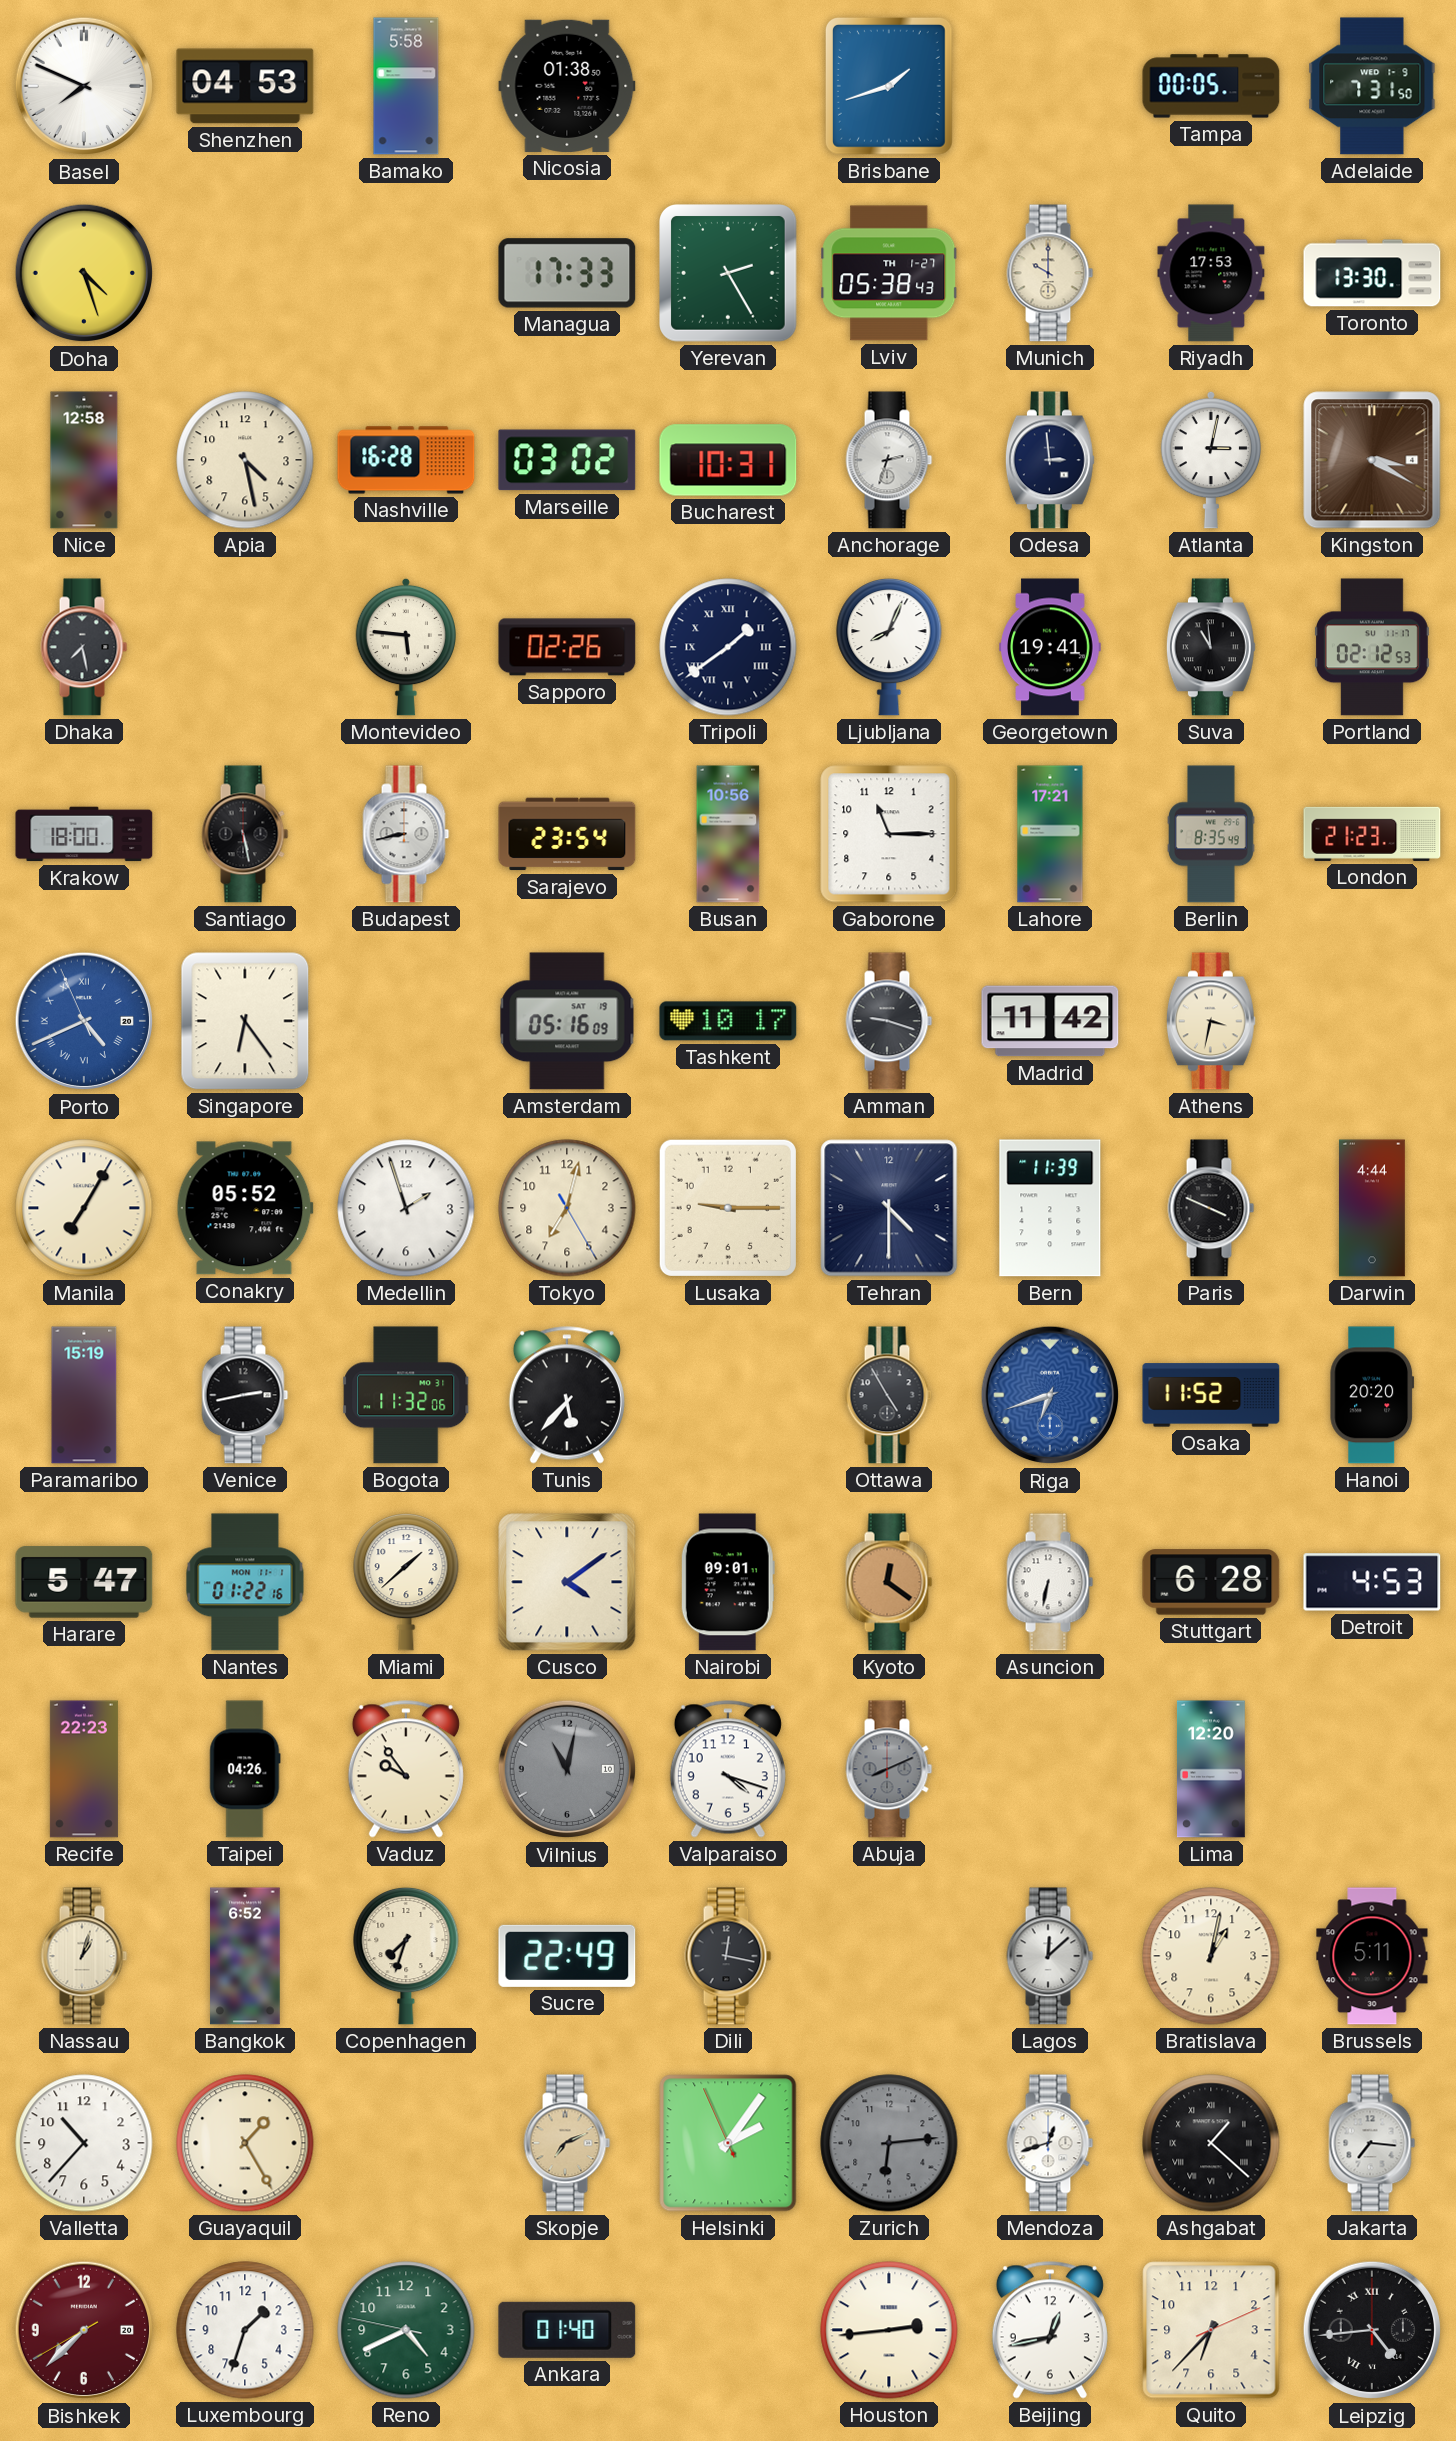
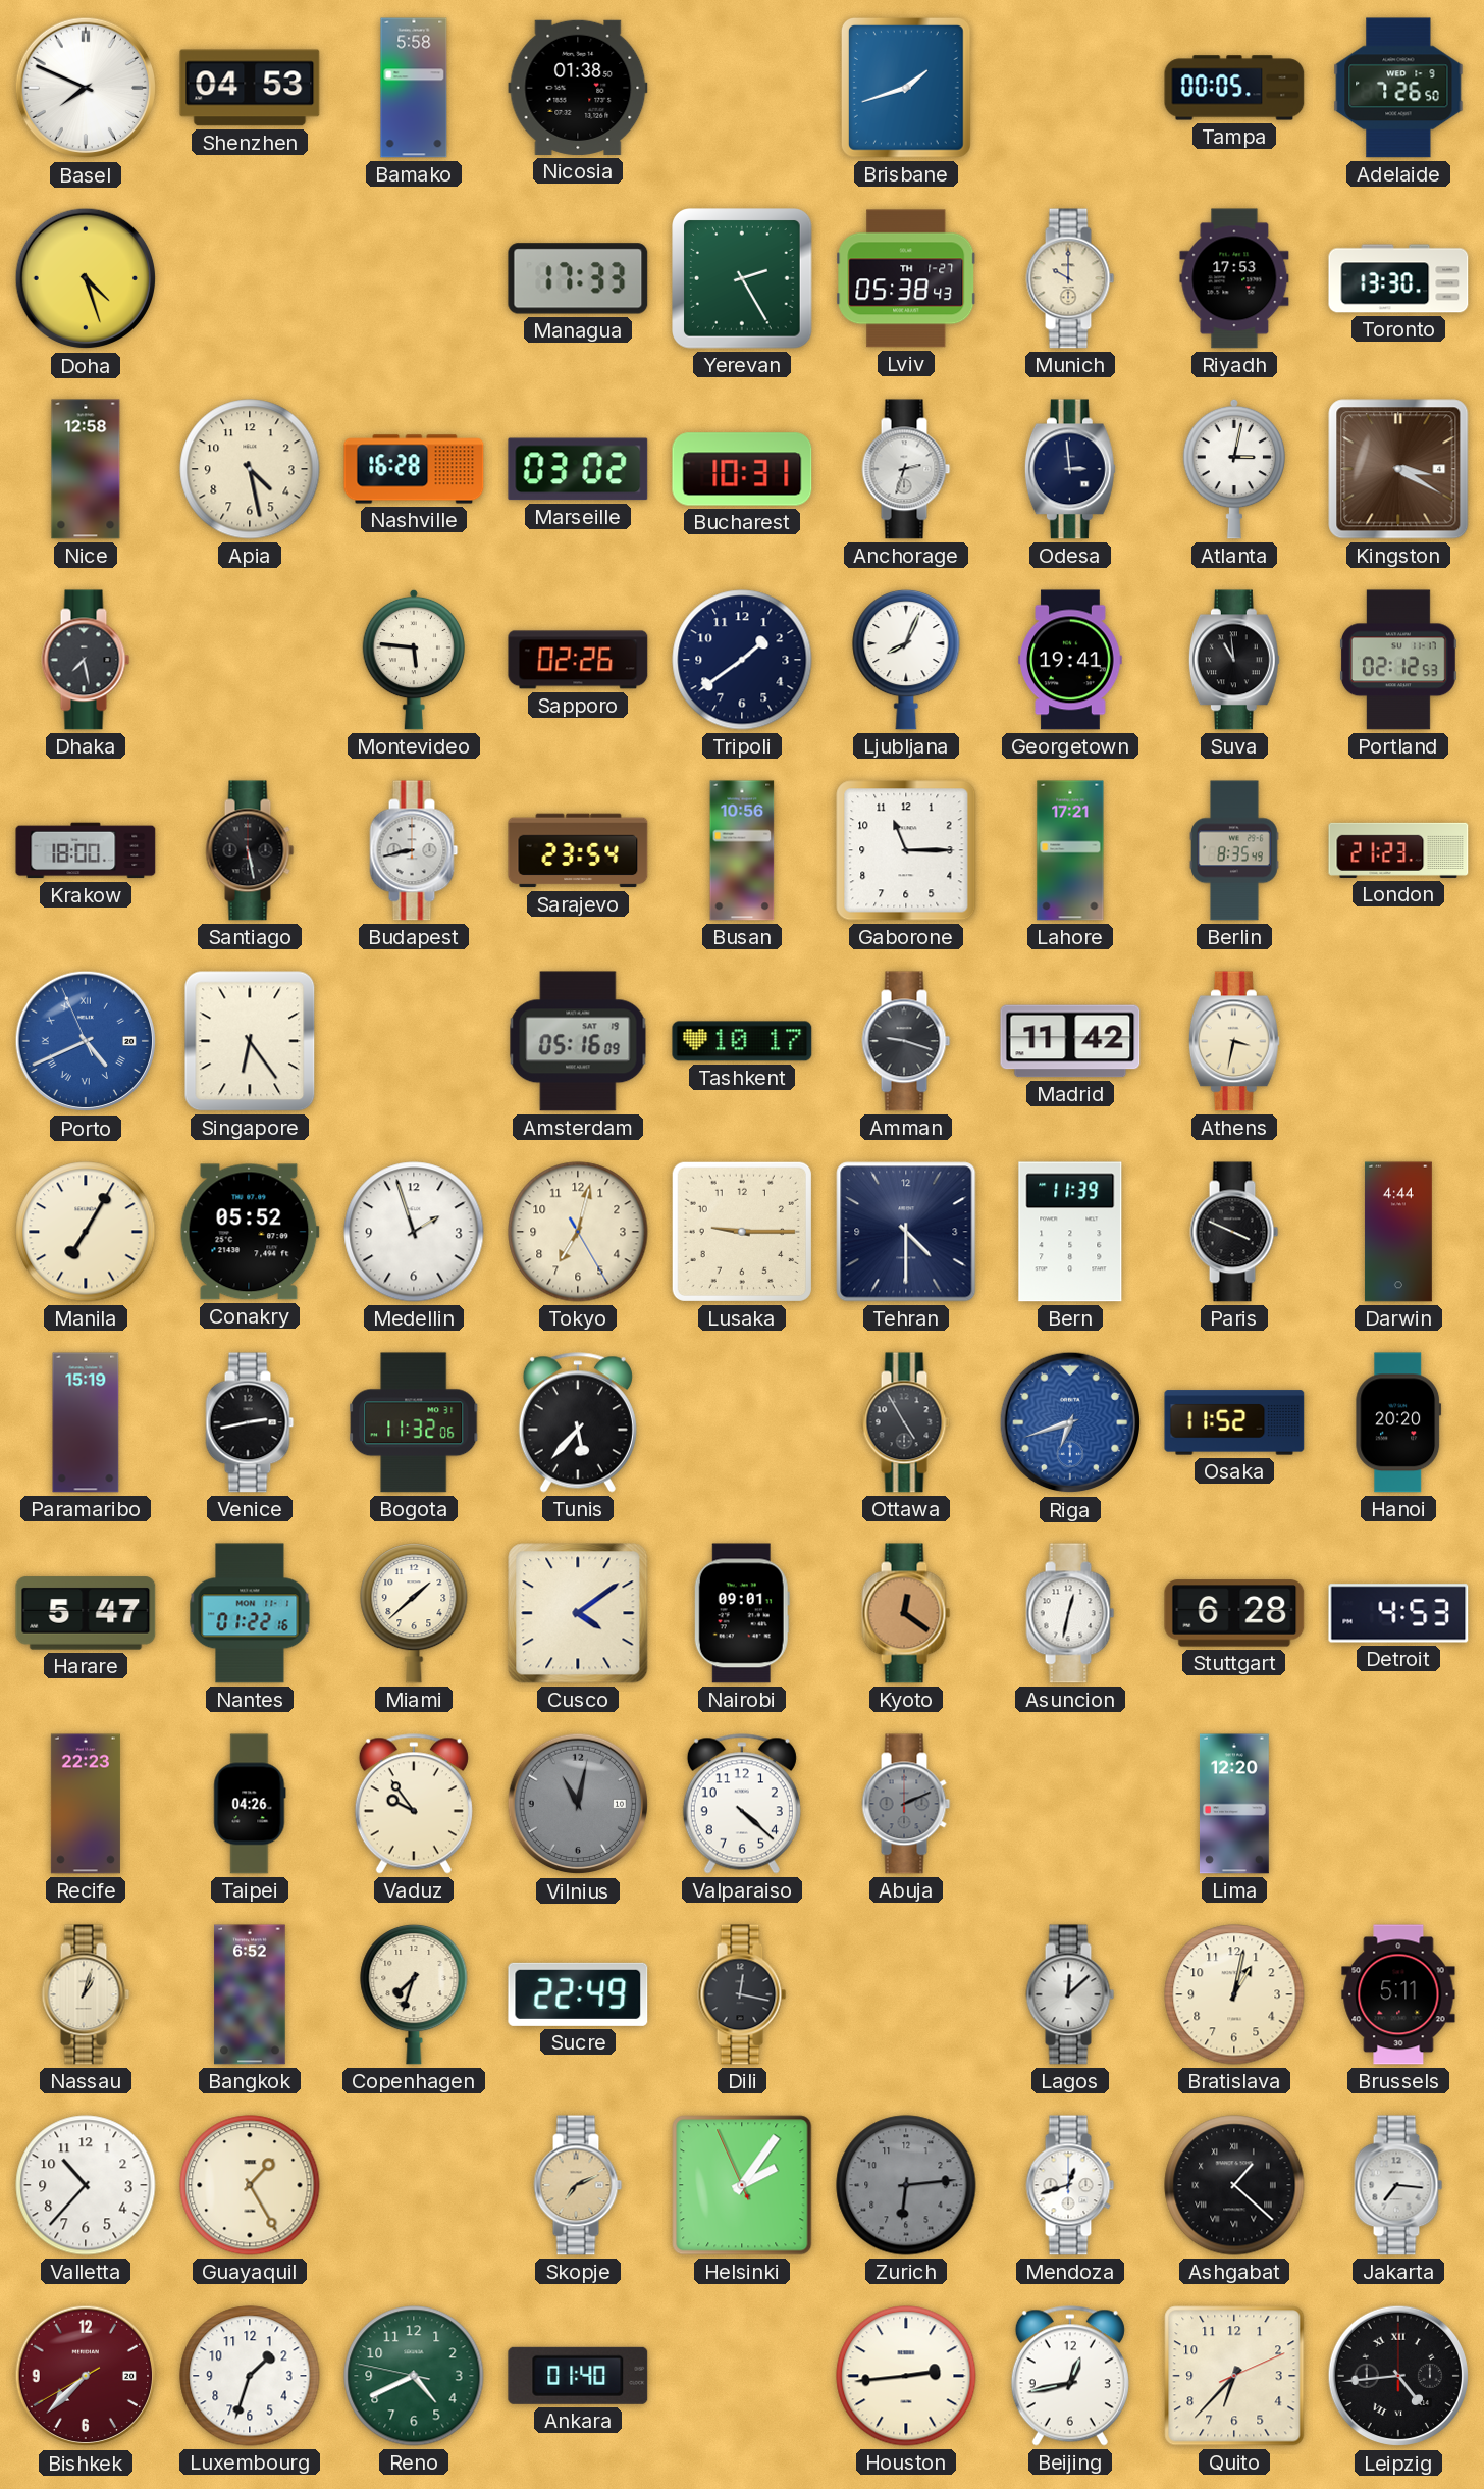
Adelaide: 7:31 -> 7:26
Tripoli numerals: Roman -> Arabic
Asuncion: 6:32 -> 12:32
Valparaiso: 4:18 -> 4:22
Abuja: 8:11 -> 2:11
